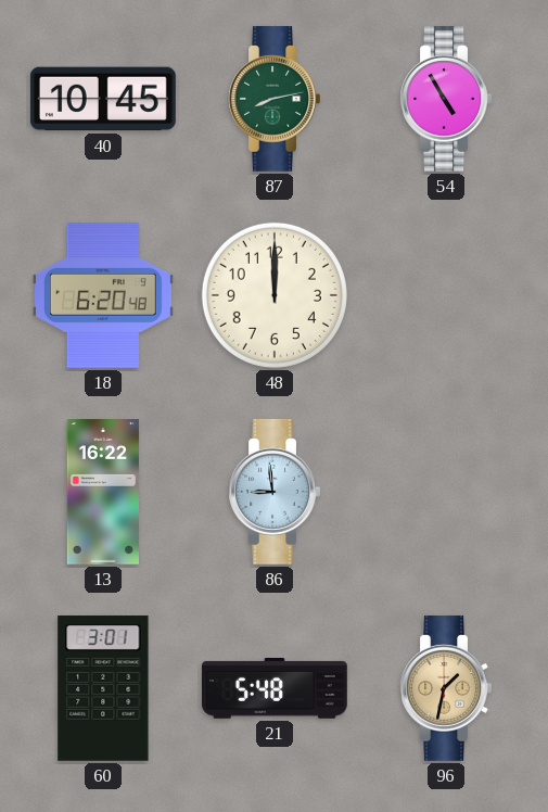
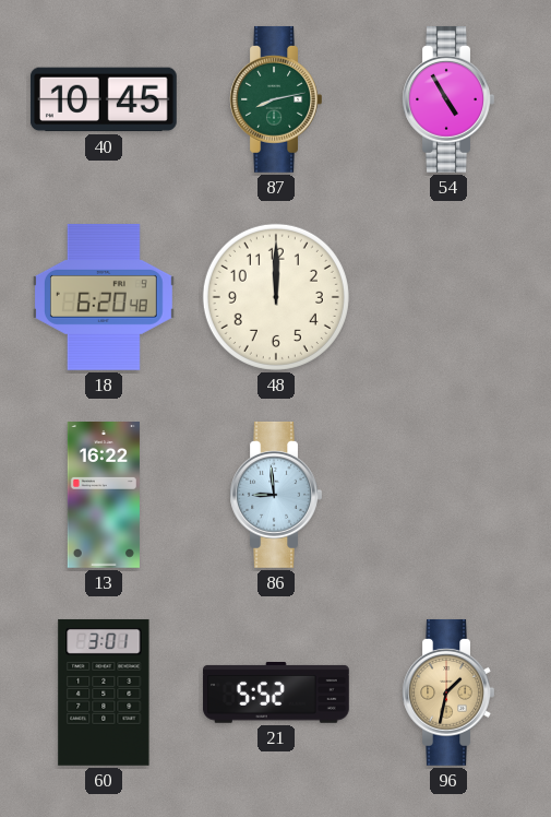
21: 5:48 -> 5:52
